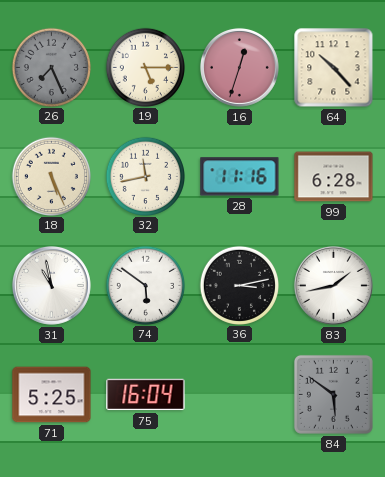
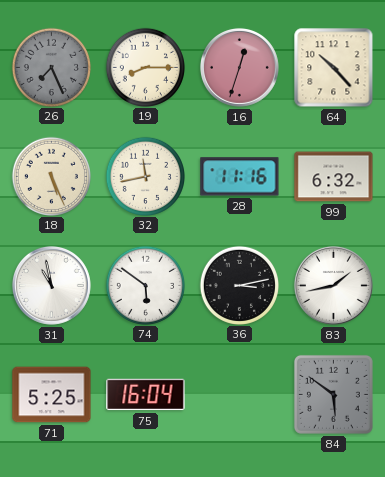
19: 5:15 -> 8:15
99: 6:28 -> 6:32
